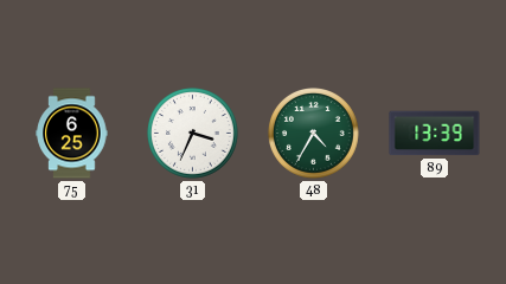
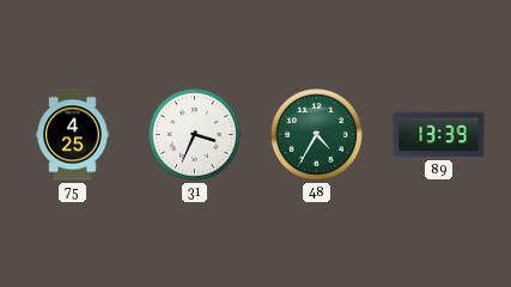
75: 6:25 -> 4:25
